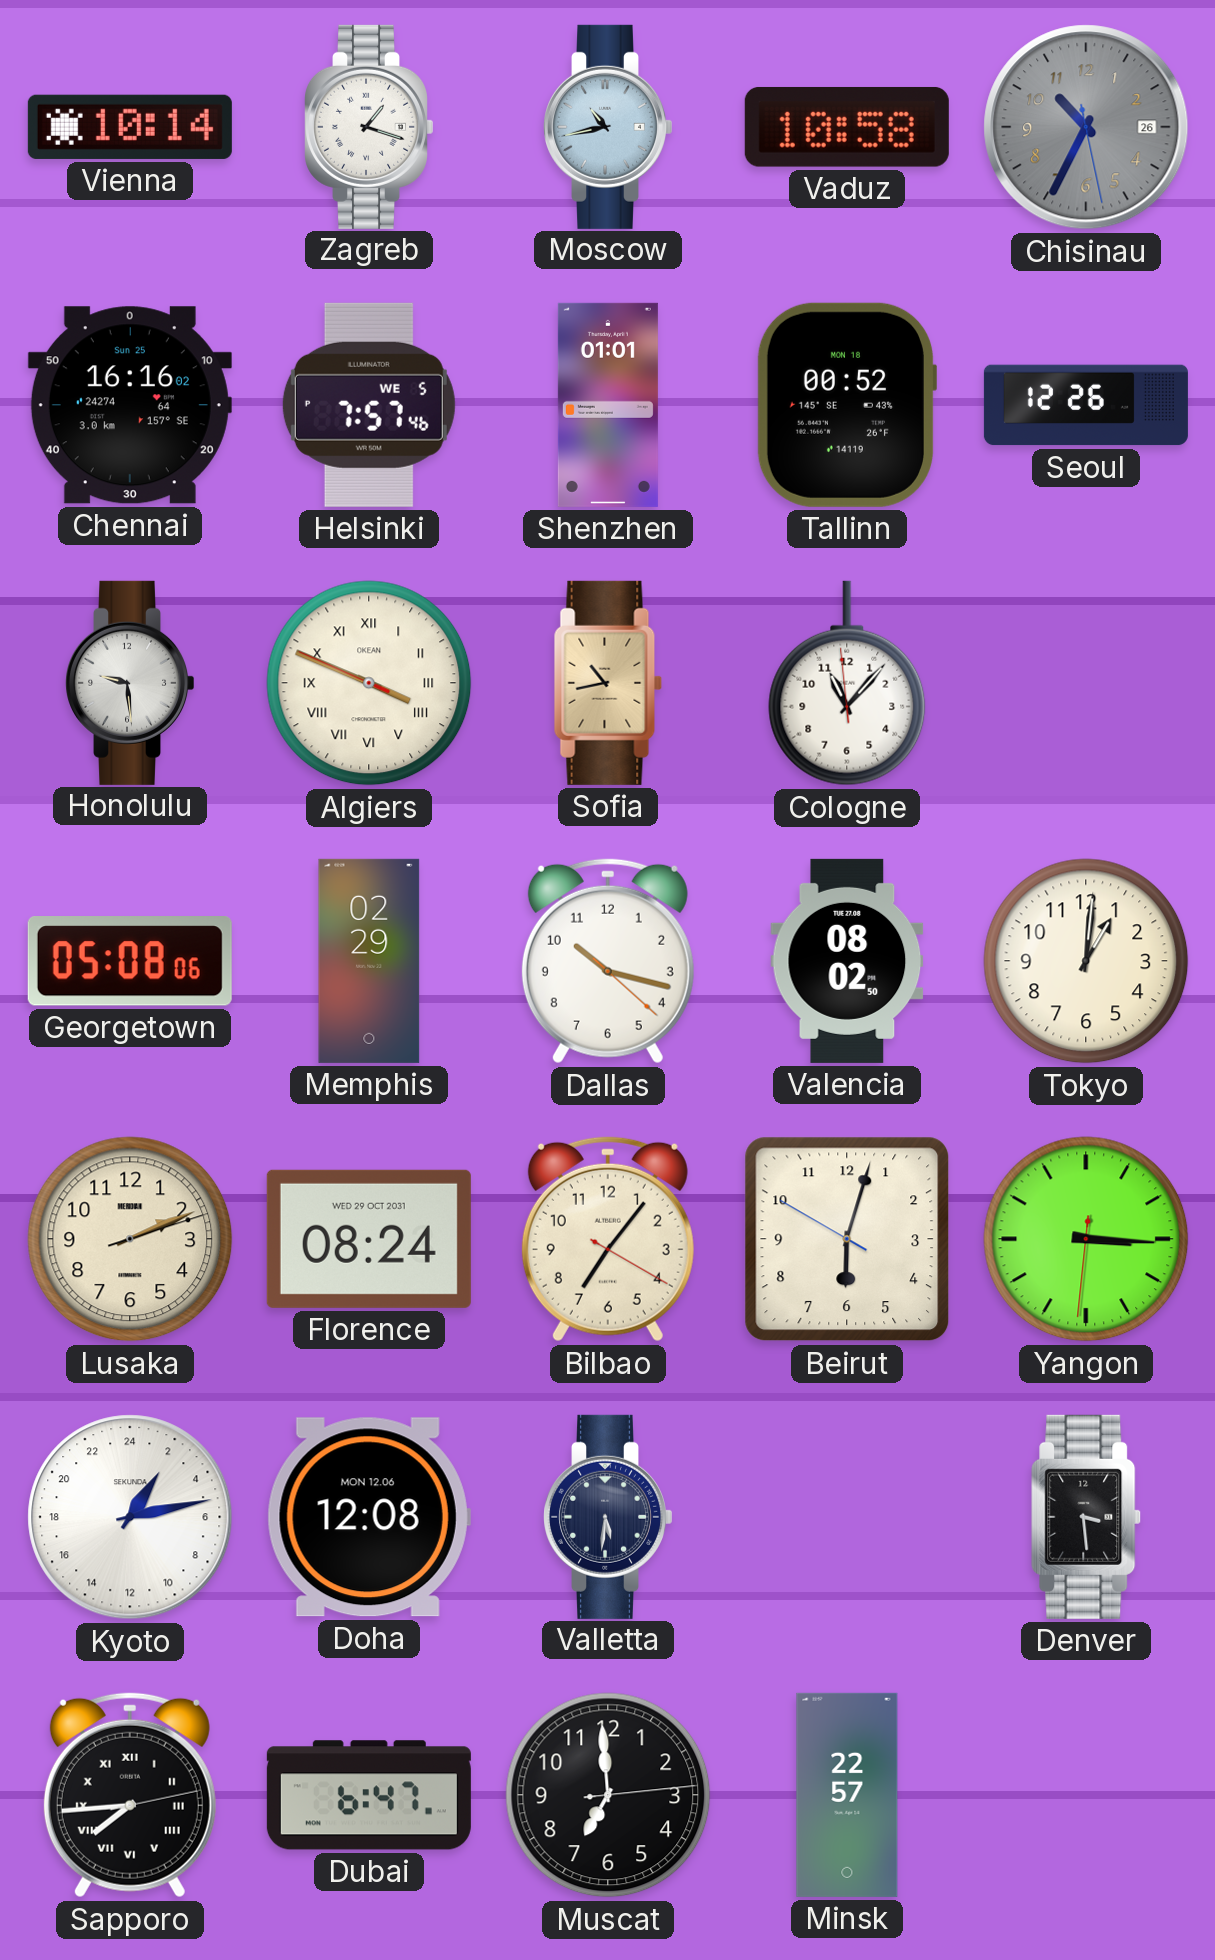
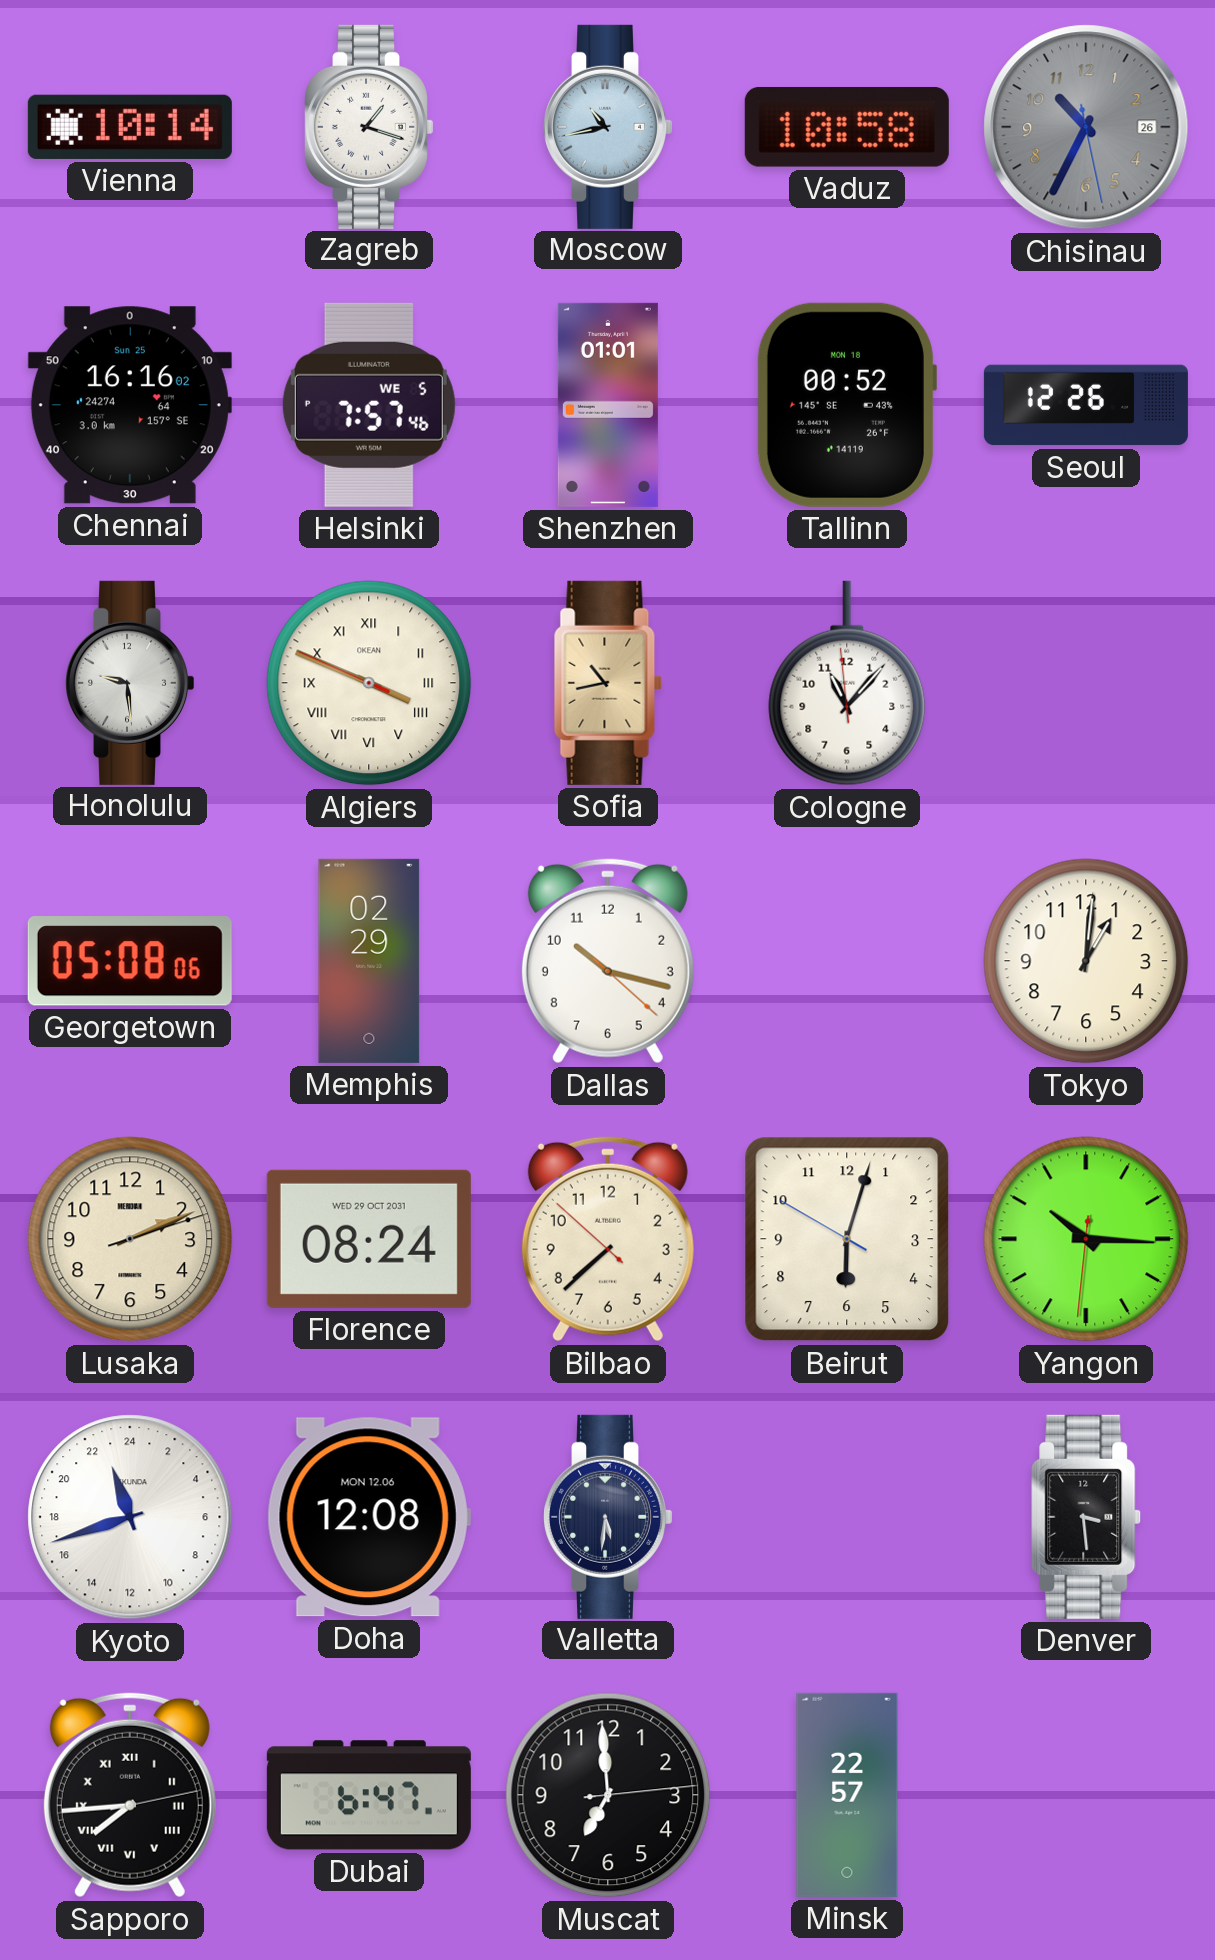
Valencia: 08:02 -> none
Bilbao: 7:06 -> 7:37
Yangon: 3:15 -> 10:15
Kyoto: 2:13 -> 22:42
